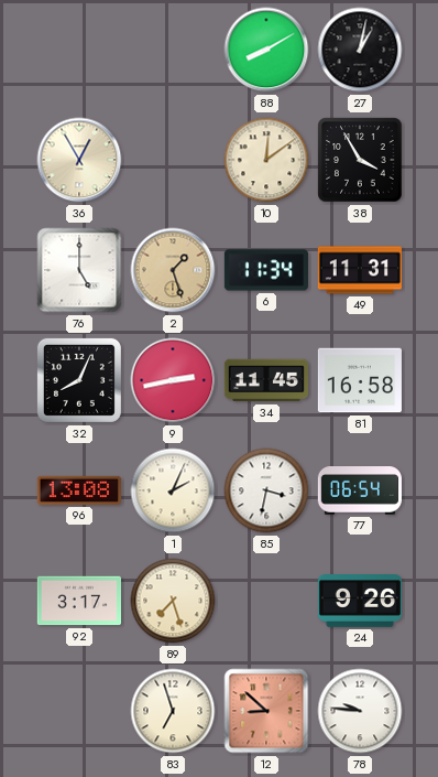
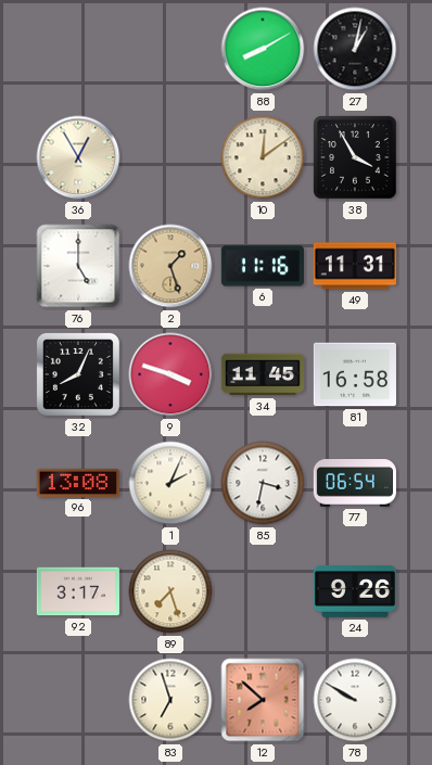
6: 11:34 -> 11:16
9: 2:43 -> 3:48
12: 8:52 -> 7:52
78: 9:46 -> 9:50
